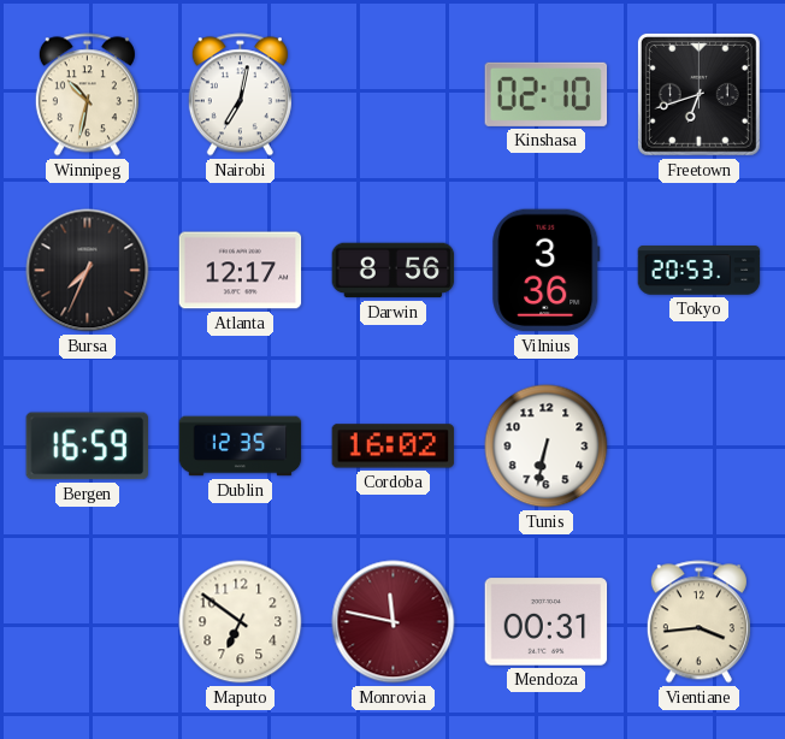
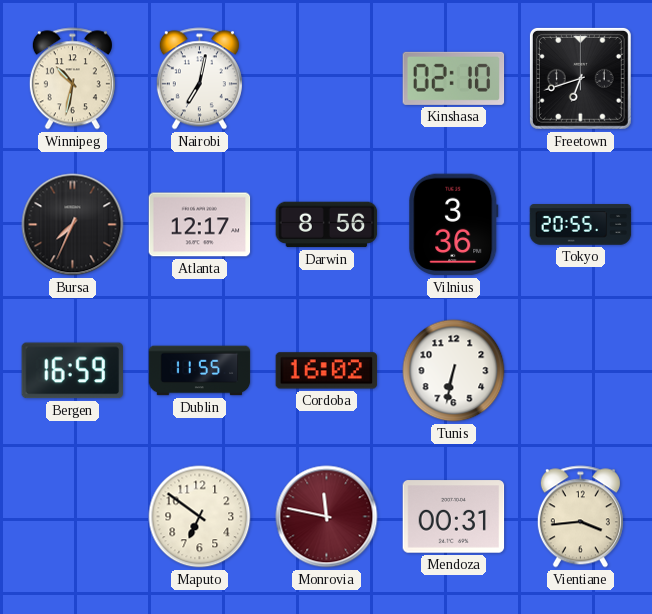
Tokyo: 20:53 -> 20:55
Dublin: 12:35 -> 11:55
